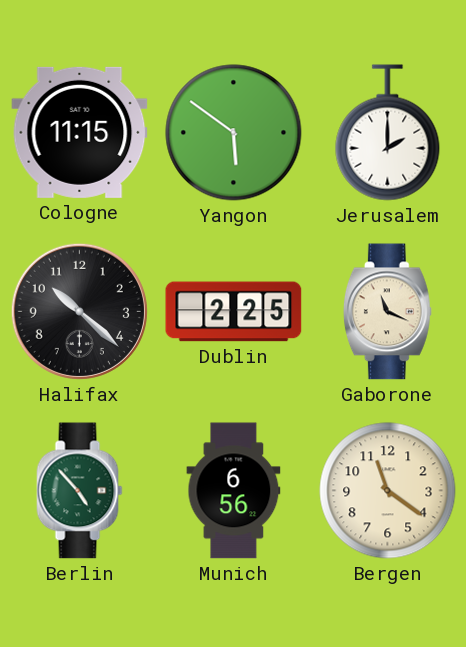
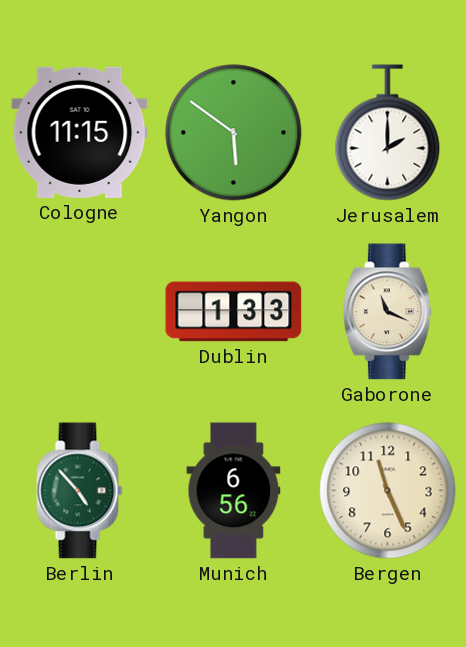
Halifax: 10:22 -> none
Dublin: 2:25 -> 1:33
Bergen: 11:21 -> 11:26
